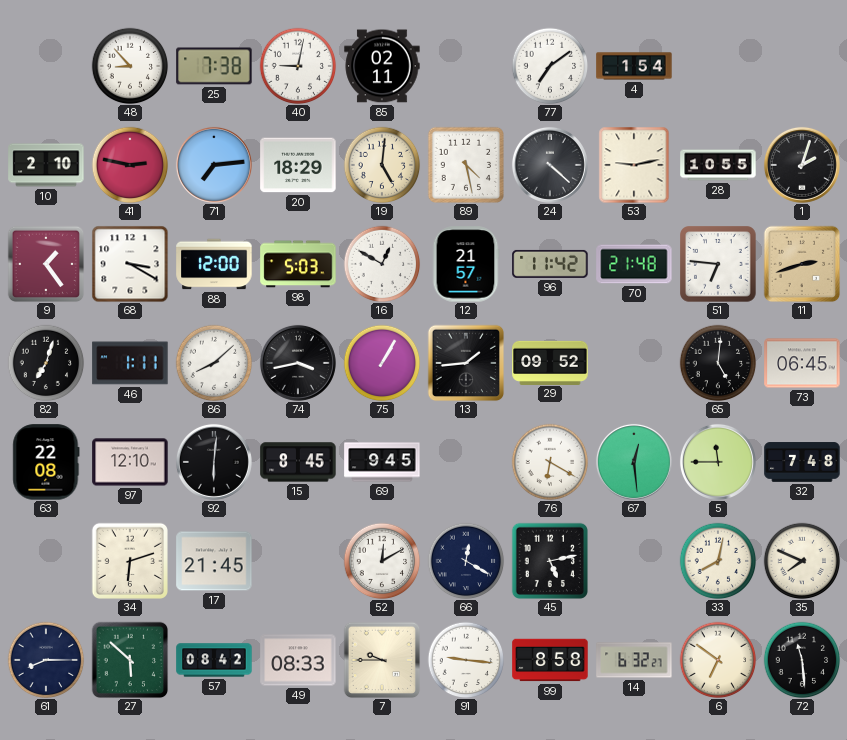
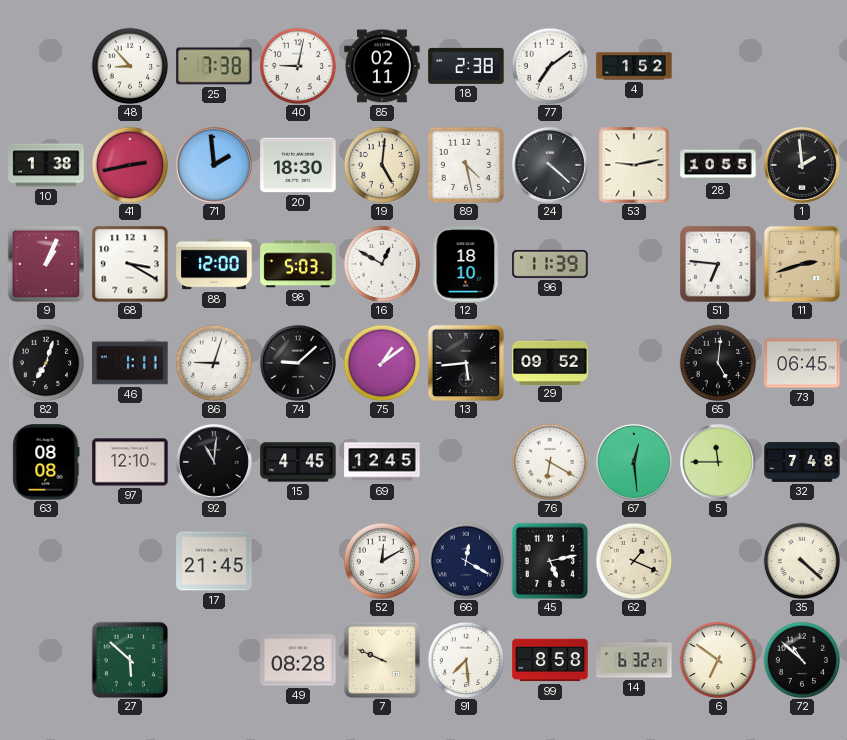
18: none -> 2:38
4: 1:54 -> 1:52
10: 2:10 -> 1:38
41: 2:47 -> 2:43
71: 7:14 -> 1:59
20: 18:29 -> 18:30
1: 2:03 -> 1:59
9: 1:24 -> 1:04
12: 21:57 -> 18:10
96: 11:42 -> 11:39
70: 21:48 -> none
86: 8:08 -> 9:03
74: 3:43 -> 9:08
75: 1:05 -> 1:09
13: 1:44 -> 5:44
63: 22:08 -> 08:08
92: 6:01 -> 11:01
15: 8:45 -> 4:45
69: 9:45 -> 12:45
34: 6:12 -> none
62: none -> 1:19
33: 8:02 -> none
35: 7:49 -> 4:22
61: 8:15 -> none
57: 08:42 -> none
49: 08:33 -> 08:28
7: 9:45 -> 9:49
91: 9:16 -> 7:29
72: 11:29 -> 10:52
